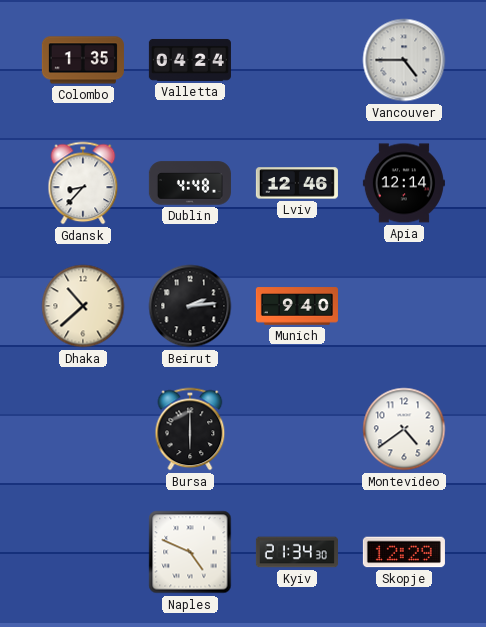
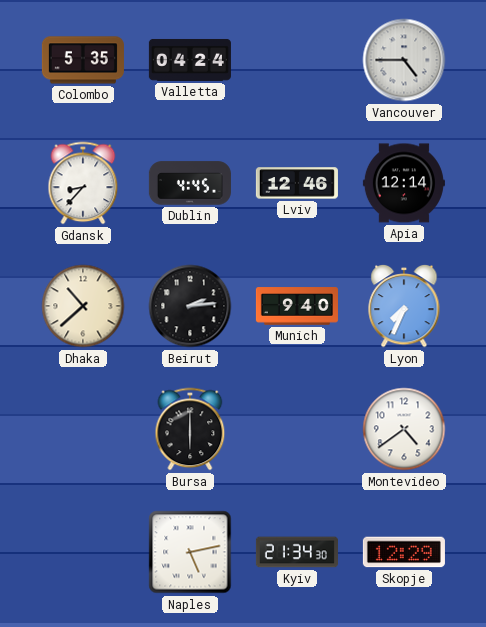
Colombo: 1:35 -> 5:35
Dublin: 4:48 -> 4:45
Lyon: none -> 7:34
Naples: 4:49 -> 5:13
